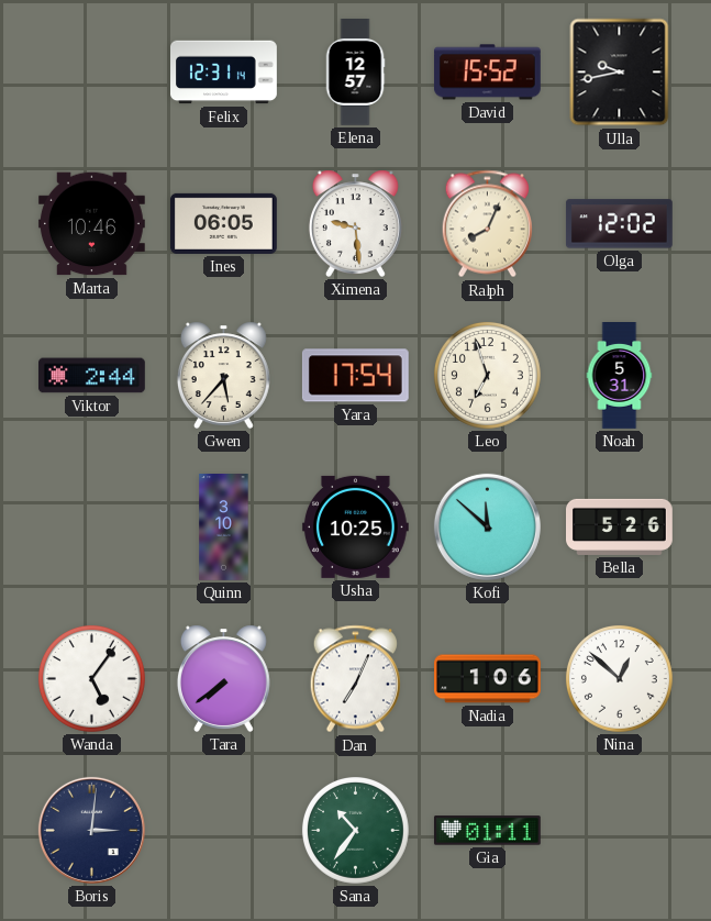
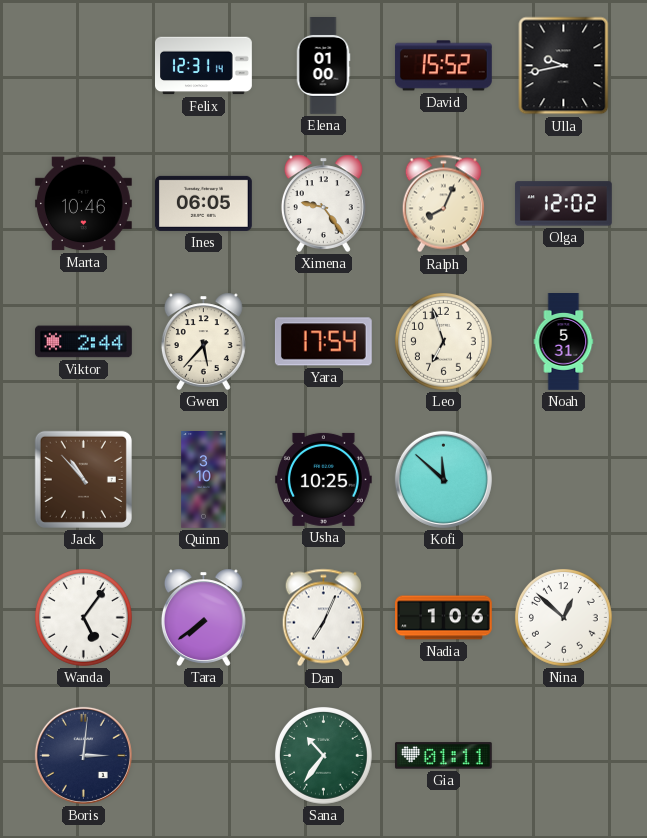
Elena: 12:57 -> 01:00
Ximena: 9:29 -> 9:24
Jack: none -> 10:53
Bella: 5:26 -> none
